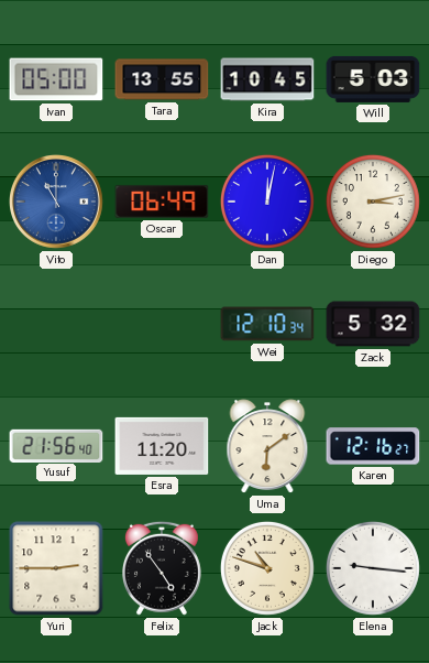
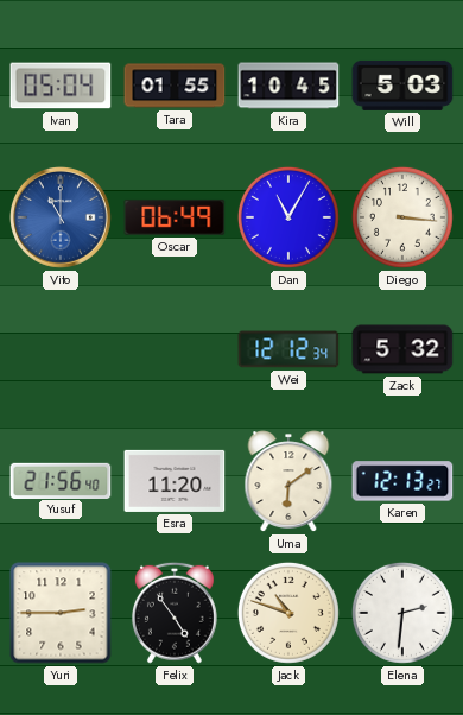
Ivan: 05:00 -> 05:04
Tara: 13:55 -> 01:55
Dan: 12:02 -> 11:05
Diego: 3:13 -> 3:16
Wei: 12:10 -> 12:12
Karen: 12:16 -> 12:13
Elena: 9:16 -> 2:31
